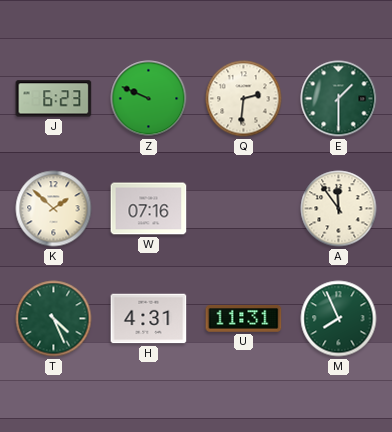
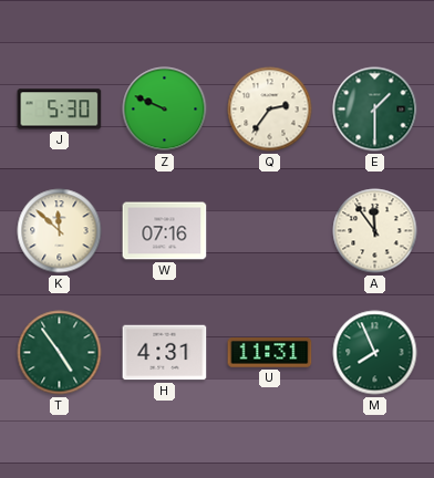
J: 6:23 -> 5:30
Q: 2:31 -> 2:36
K: 1:52 -> 11:52
T: 4:26 -> 4:54
